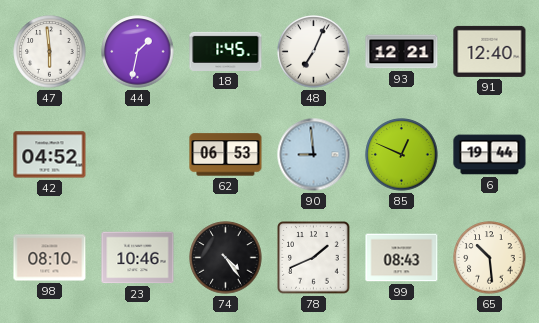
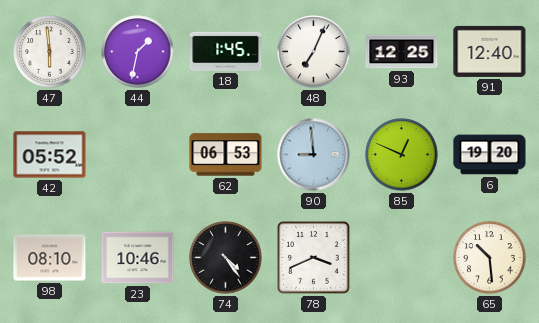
93: 12:21 -> 12:25
42: 04:52 -> 05:52
6: 19:44 -> 19:20
78: 1:41 -> 3:41
99: 08:43 -> none
